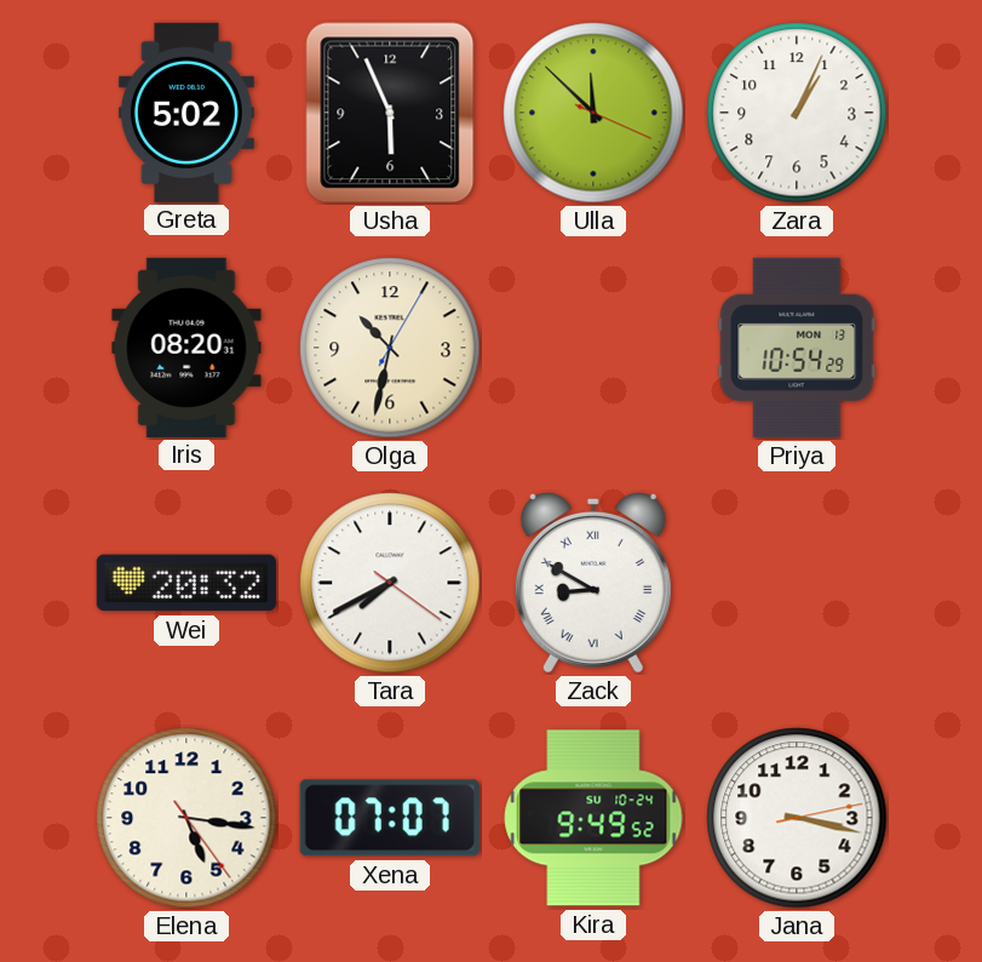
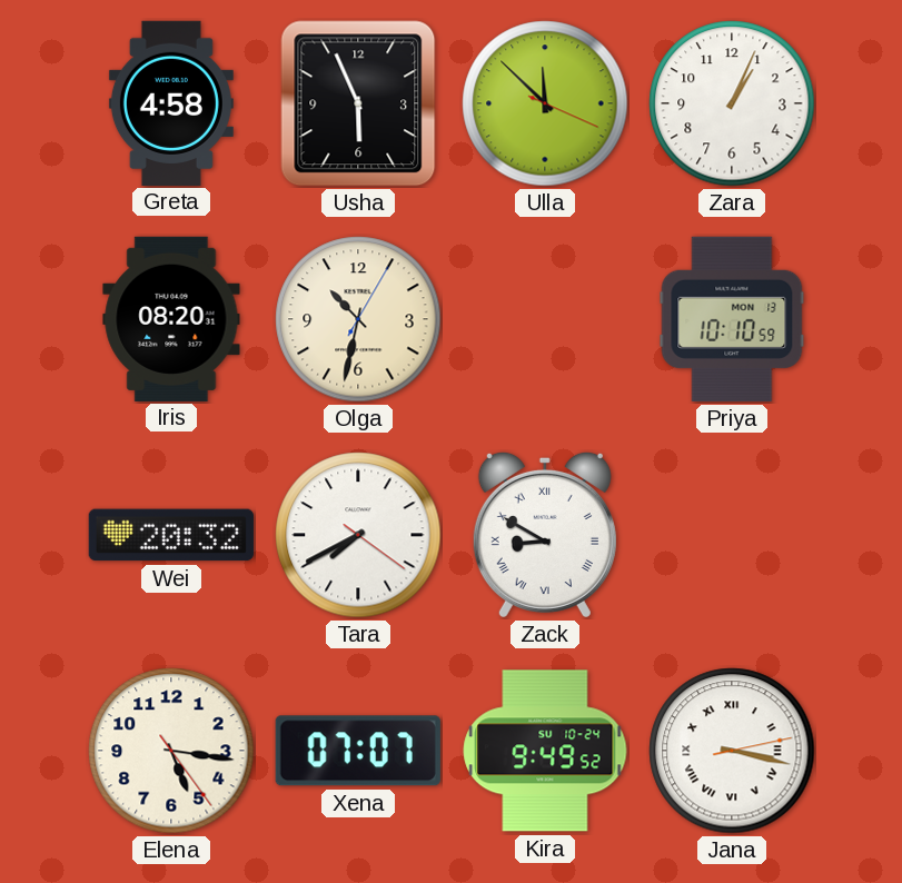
Greta: 5:02 -> 4:58
Priya: 10:54 -> 10:10
Jana numerals: Arabic -> Roman
